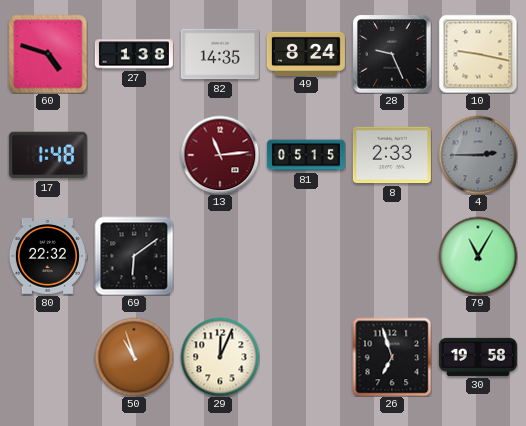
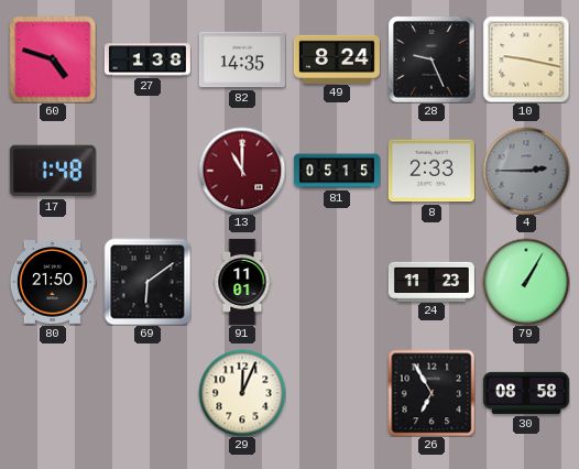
13: 11:14 -> 11:00
80: 22:32 -> 21:50
91: none -> 11:01
24: none -> 11:23
79: 11:05 -> 1:05
50: 10:57 -> none
26: 6:57 -> 6:55
30: 19:58 -> 08:58
